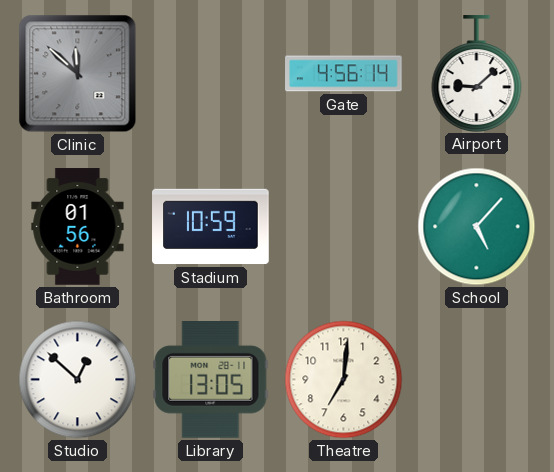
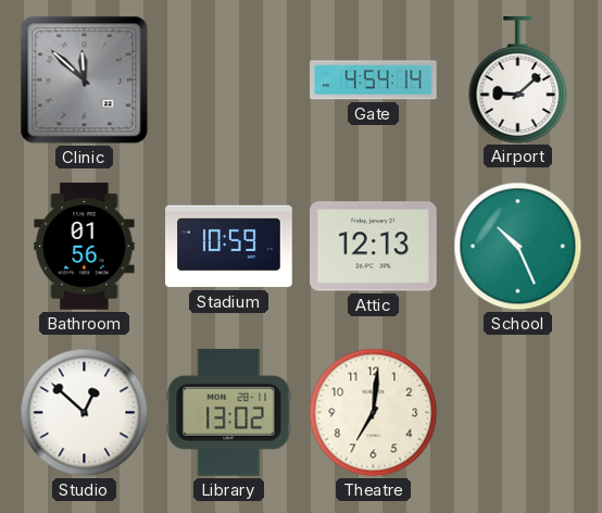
Gate: 4:56 -> 4:54
Attic: none -> 12:13
School: 5:07 -> 10:26
Library: 13:05 -> 13:02
